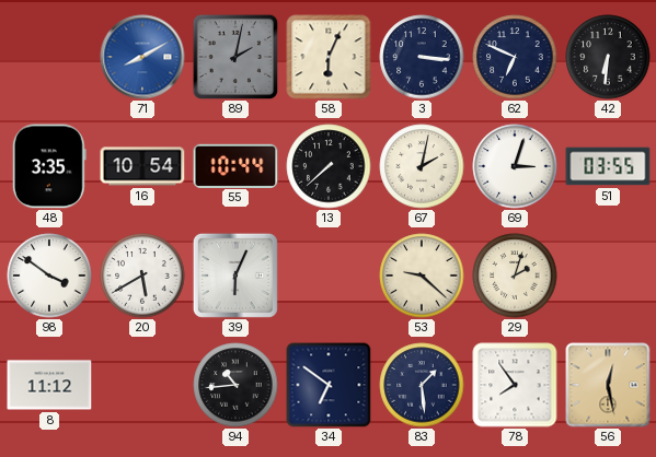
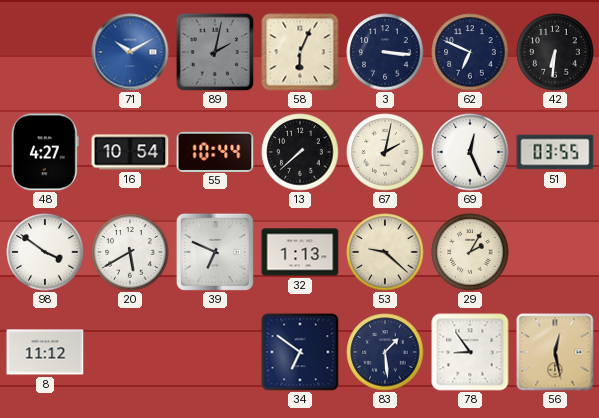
71: 8:10 -> 10:10
48: 3:35 -> 4:27
69: 3:03 -> 12:26
39: 6:04 -> 6:49
32: none -> 1:13
29: 2:03 -> 2:05
94: 10:44 -> none
78: 7:54 -> 8:54
